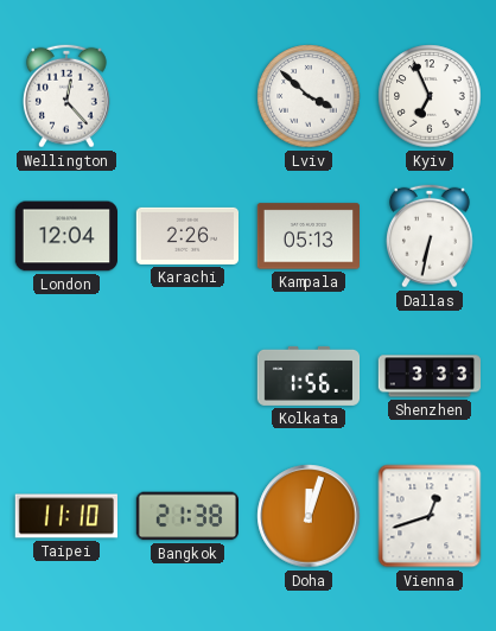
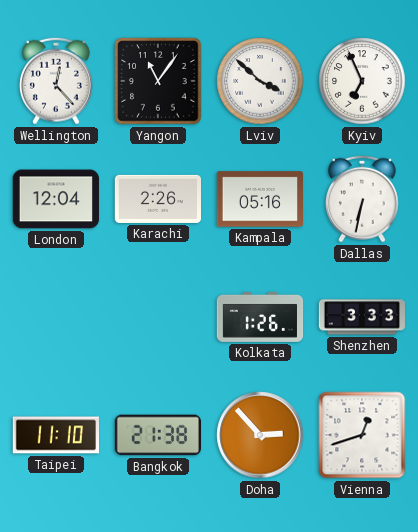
Yangon: none -> 11:06
Kampala: 05:13 -> 05:16
Kolkata: 1:56 -> 1:26
Doha: 12:03 -> 2:53
